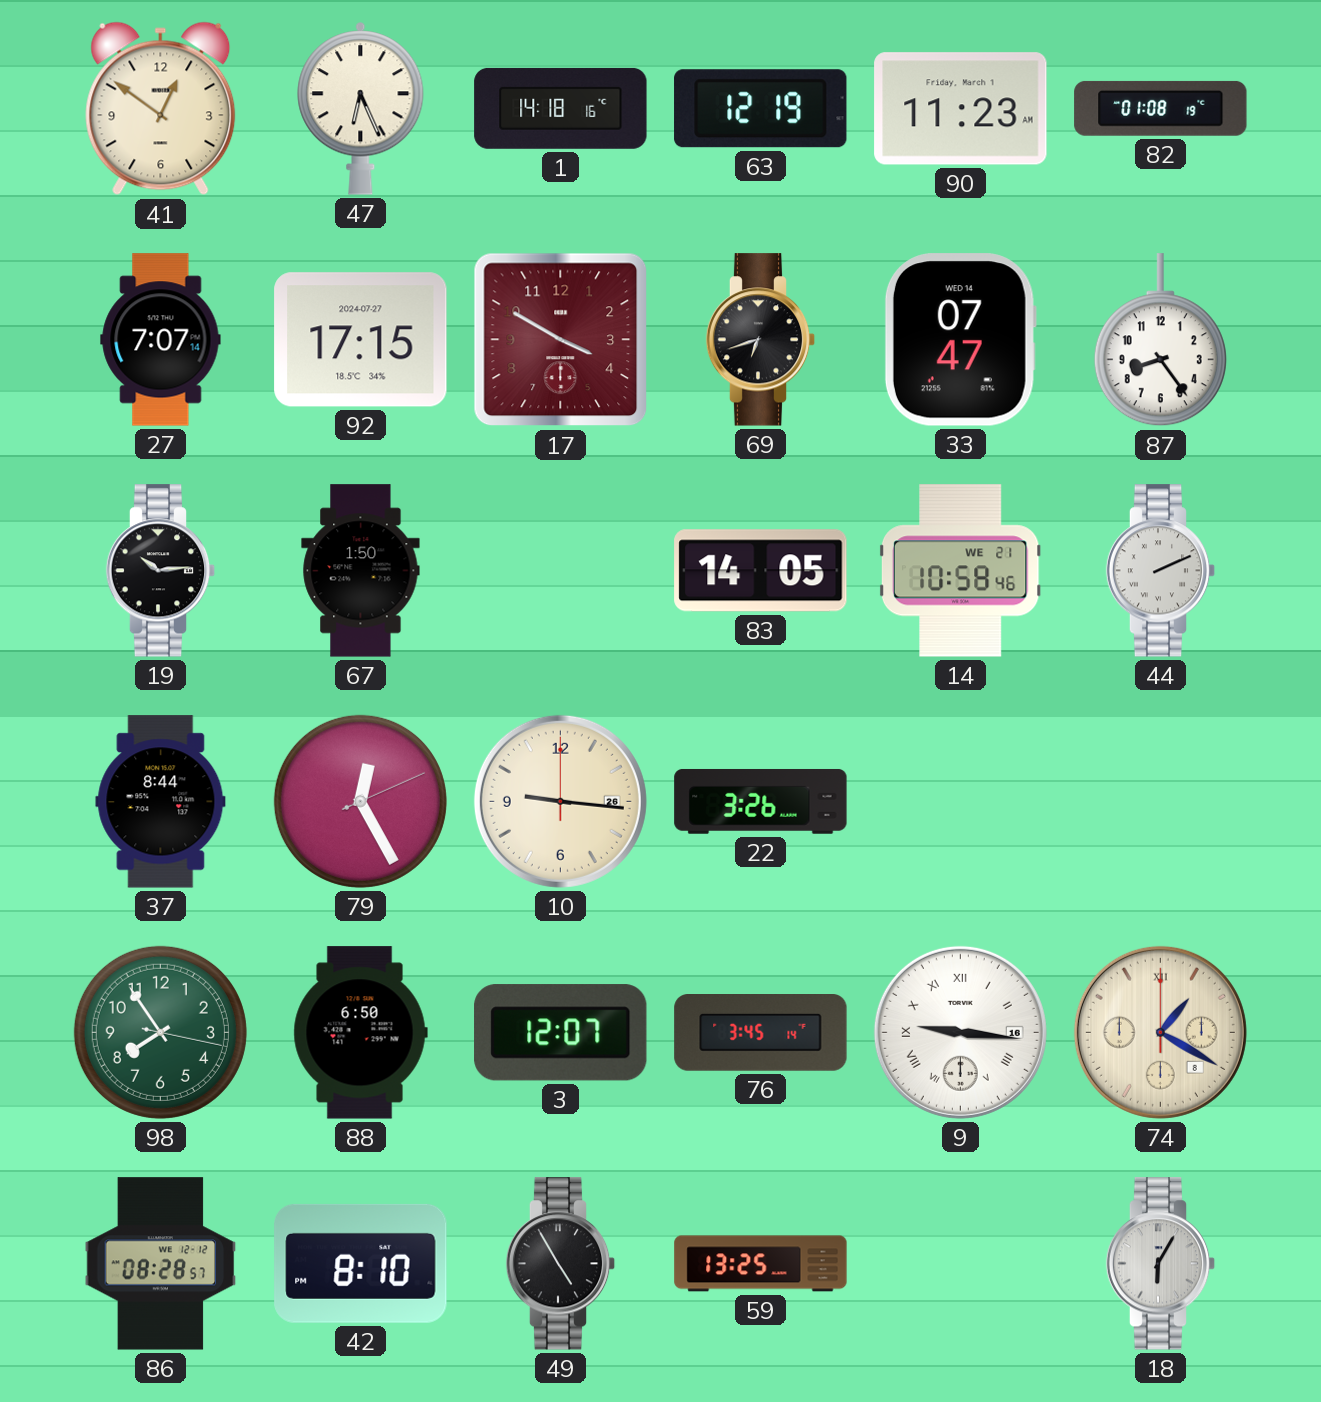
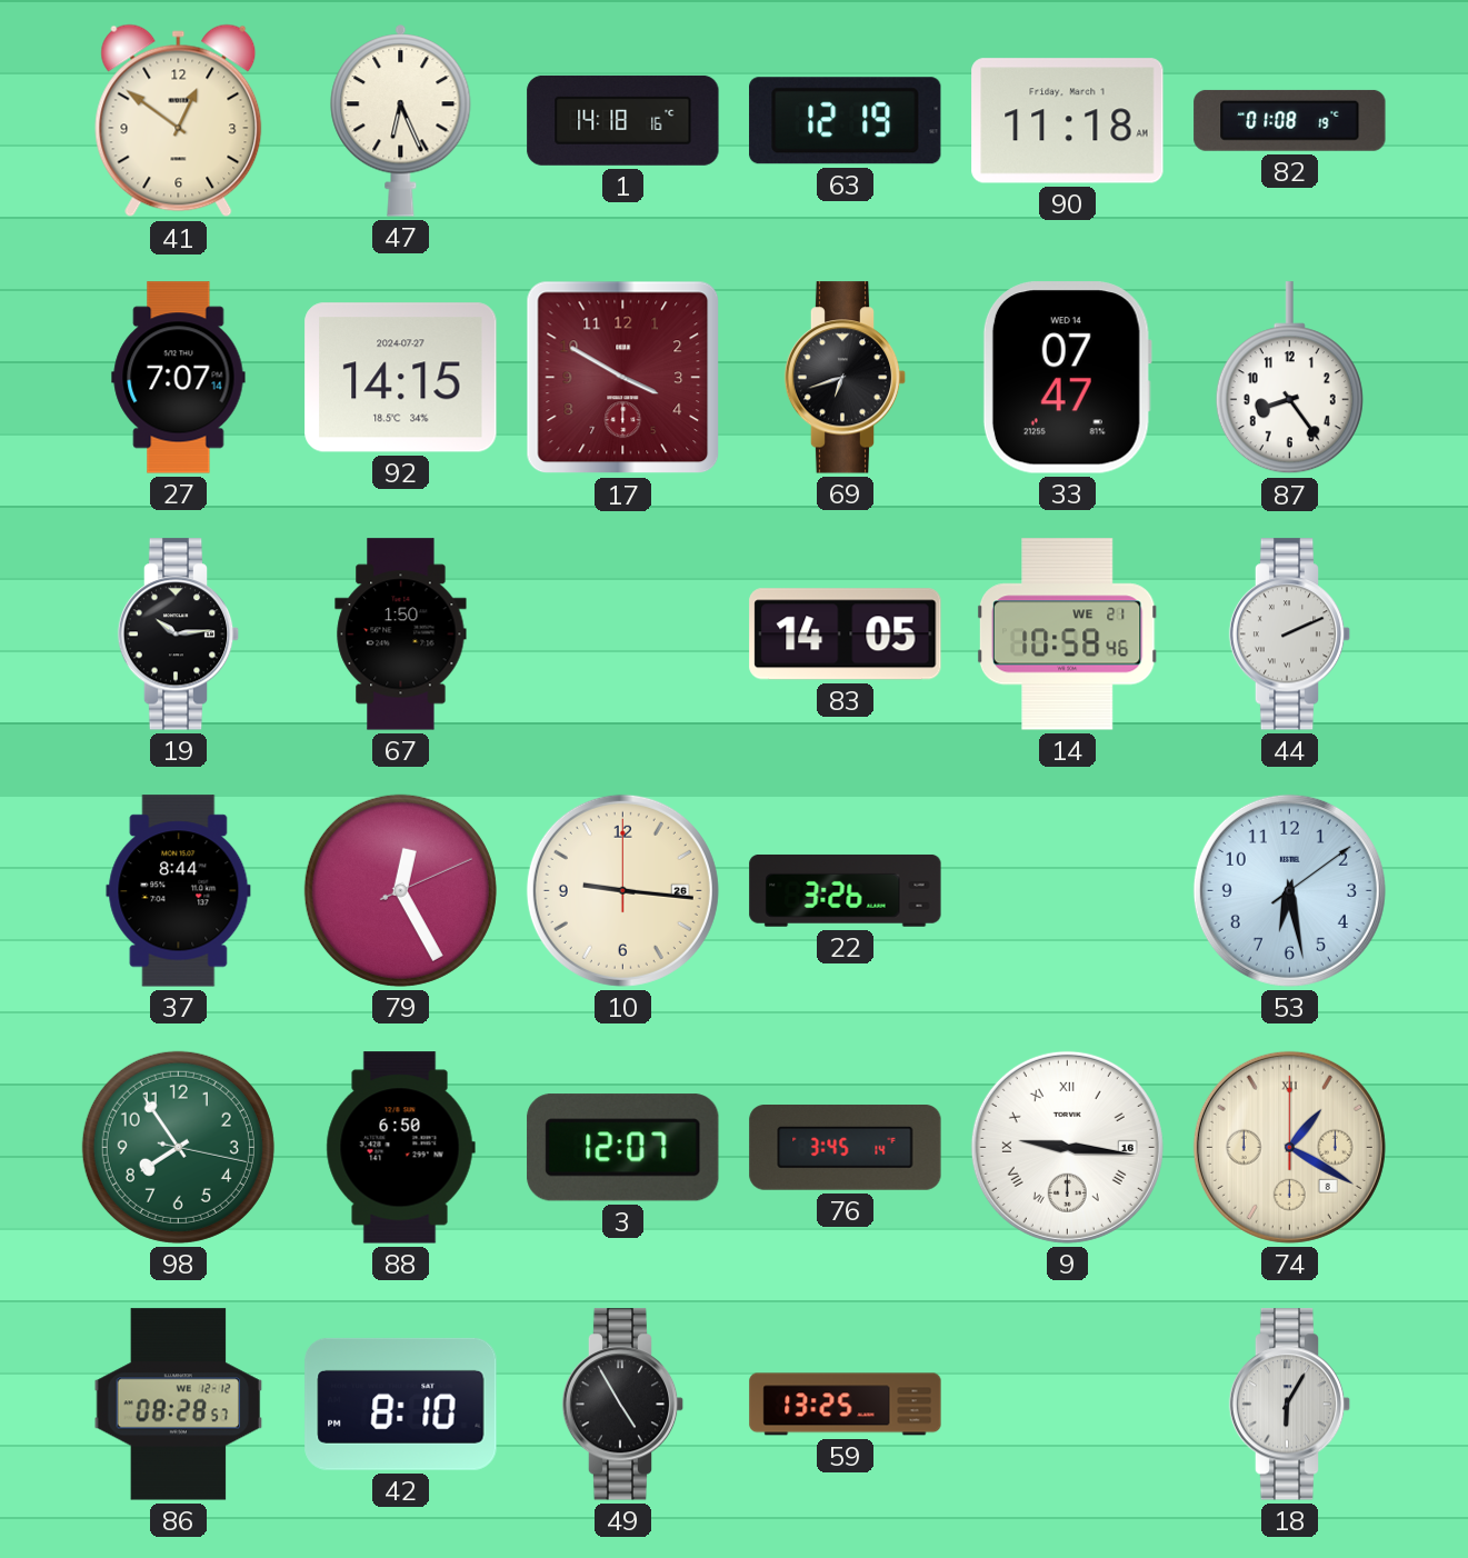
90: 11:23 -> 11:18
92: 17:15 -> 14:15
53: none -> 6:28
